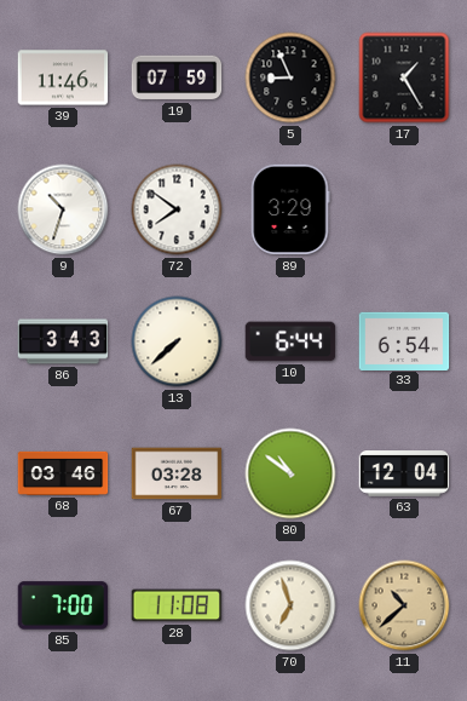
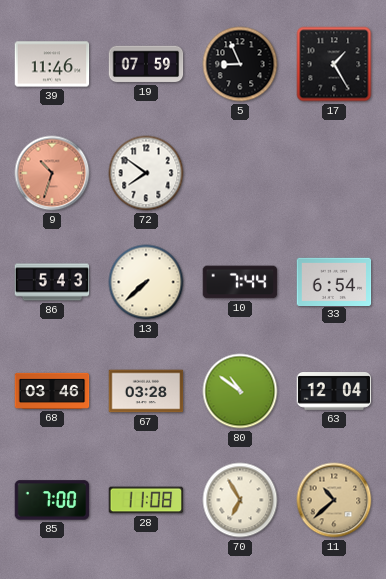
9 dial: white -> salmon
89: 3:29 -> none
86: 3:43 -> 5:43
10: 6:44 -> 7:44
70: 6:57 -> 6:55
